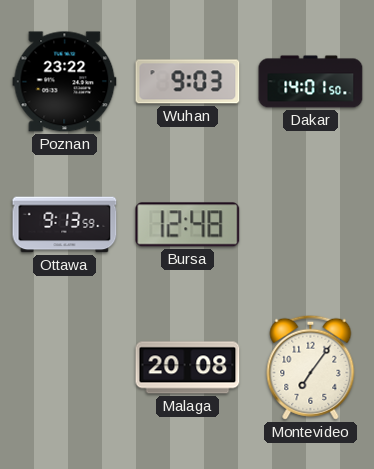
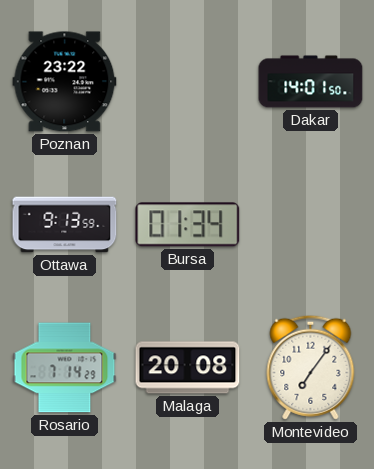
Wuhan: 9:03 -> none
Bursa: 12:48 -> 01:34
Rosario: none -> 7:14
